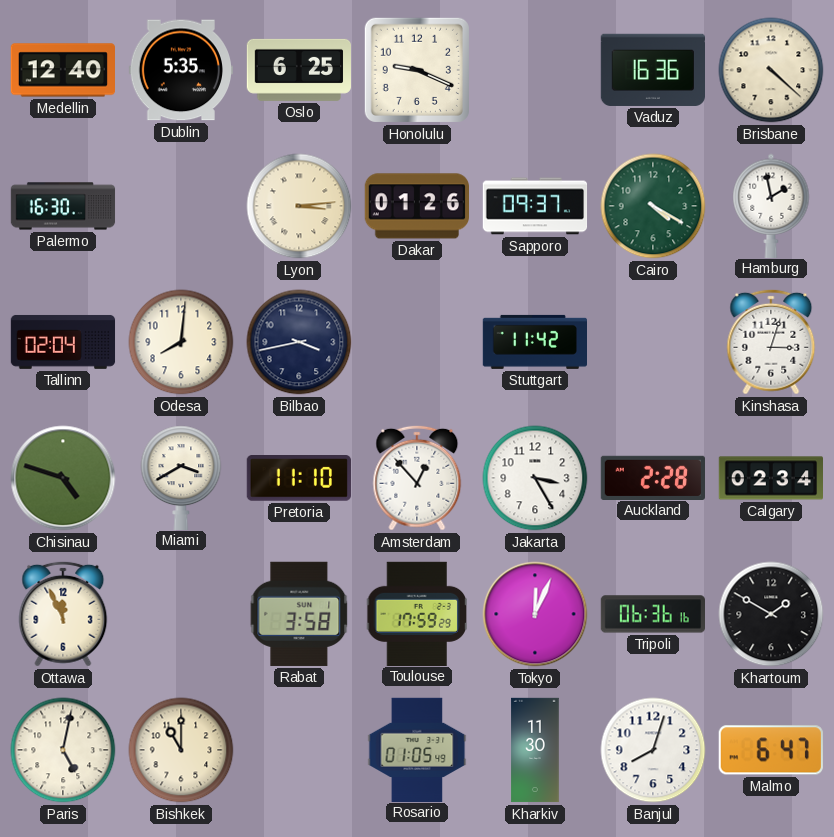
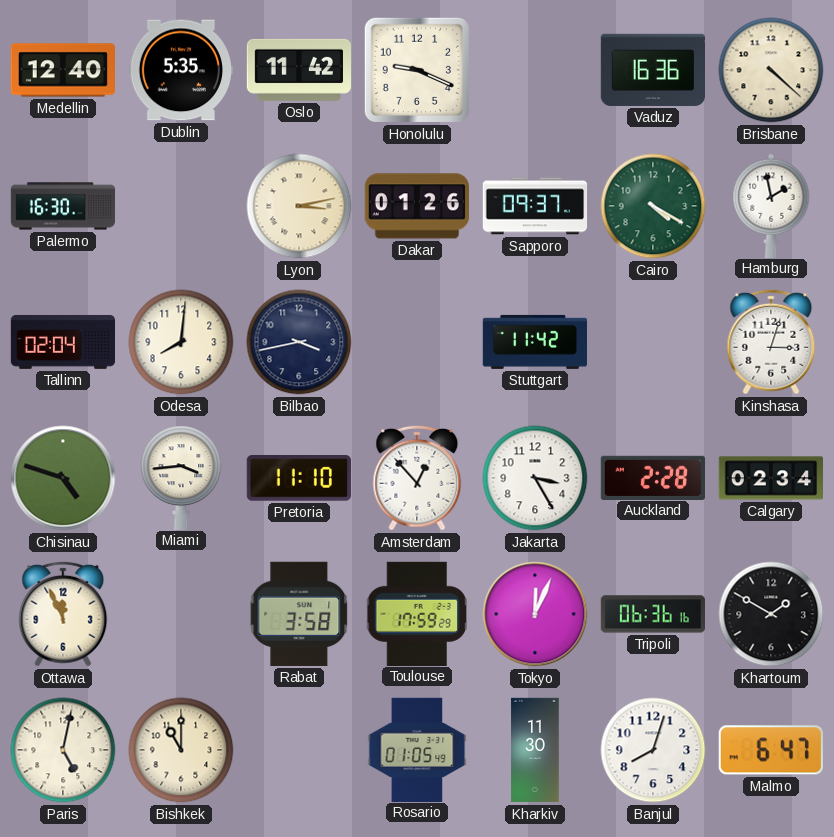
Oslo: 6:25 -> 11:42
Lyon: 3:14 -> 3:13
Miami: 3:40 -> 3:44
